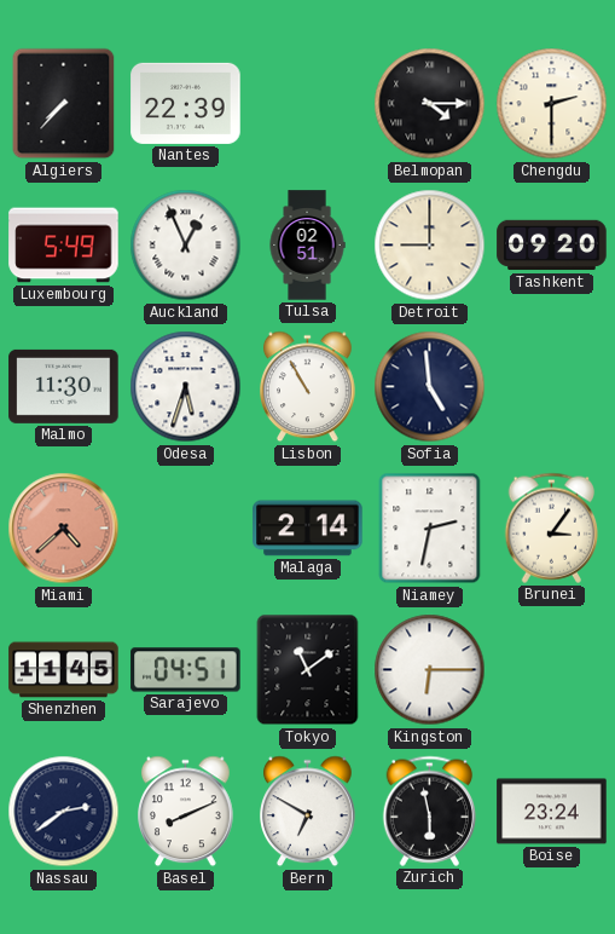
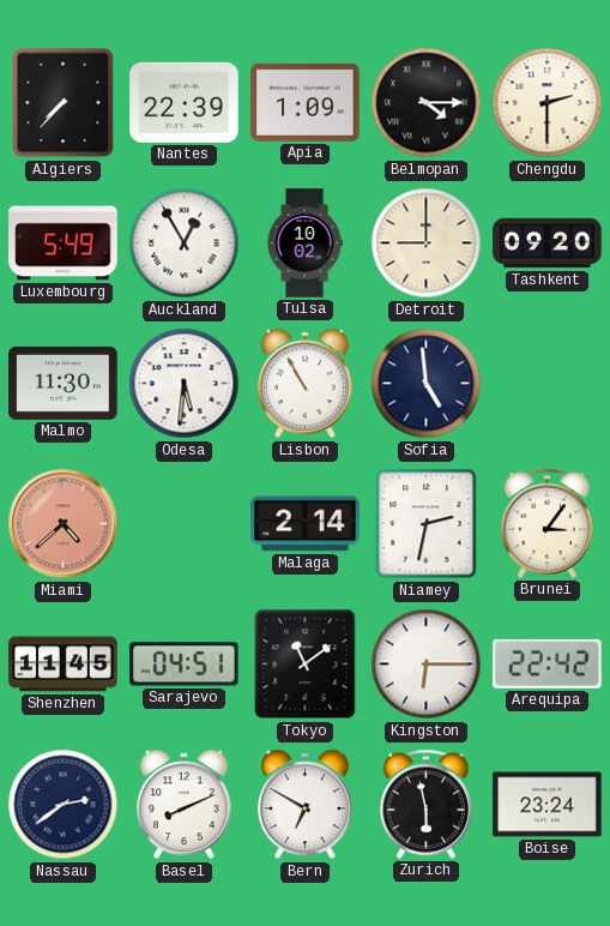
Apia: none -> 1:09
Auckland: 12:56 -> 12:55
Tulsa: 02:51 -> 10:02
Odesa: 5:33 -> 5:31
Arequipa: none -> 22:42
